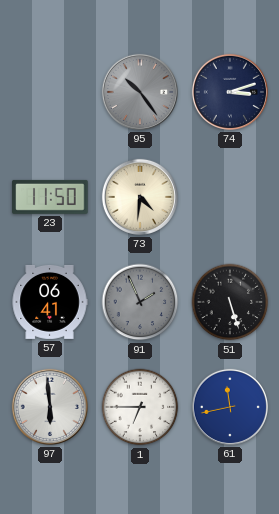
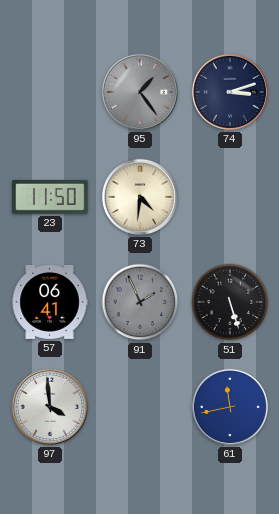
95: 10:24 -> 1:24
97: 5:59 -> 3:59
1: 6:45 -> none
